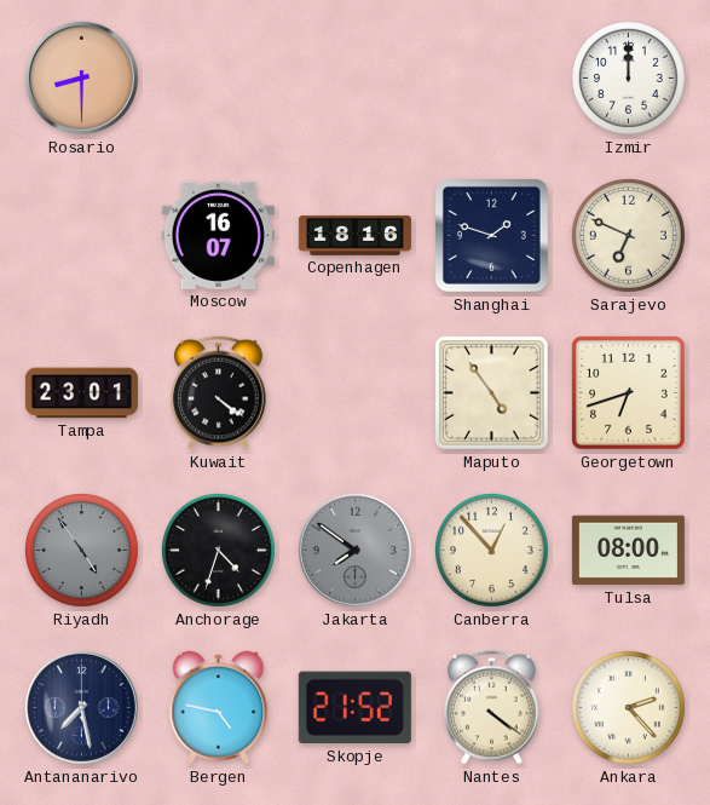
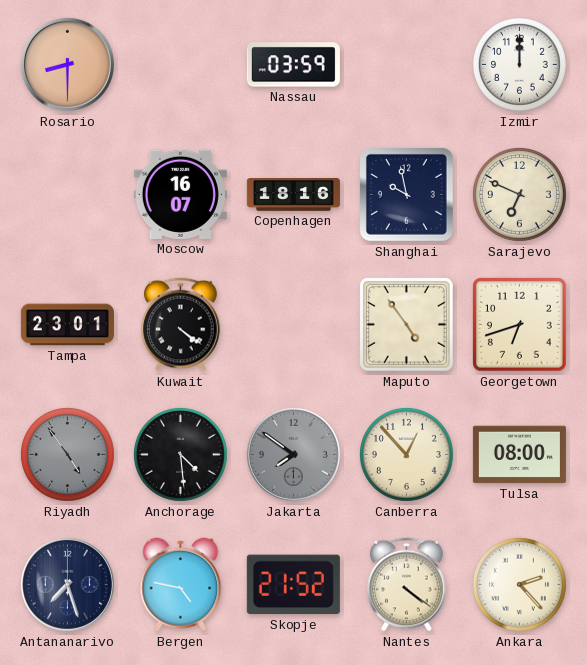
Nassau: none -> 03:59
Shanghai: 1:48 -> 9:58
Anchorage: 4:33 -> 4:29
Antananarivo: 7:28 -> 7:27
